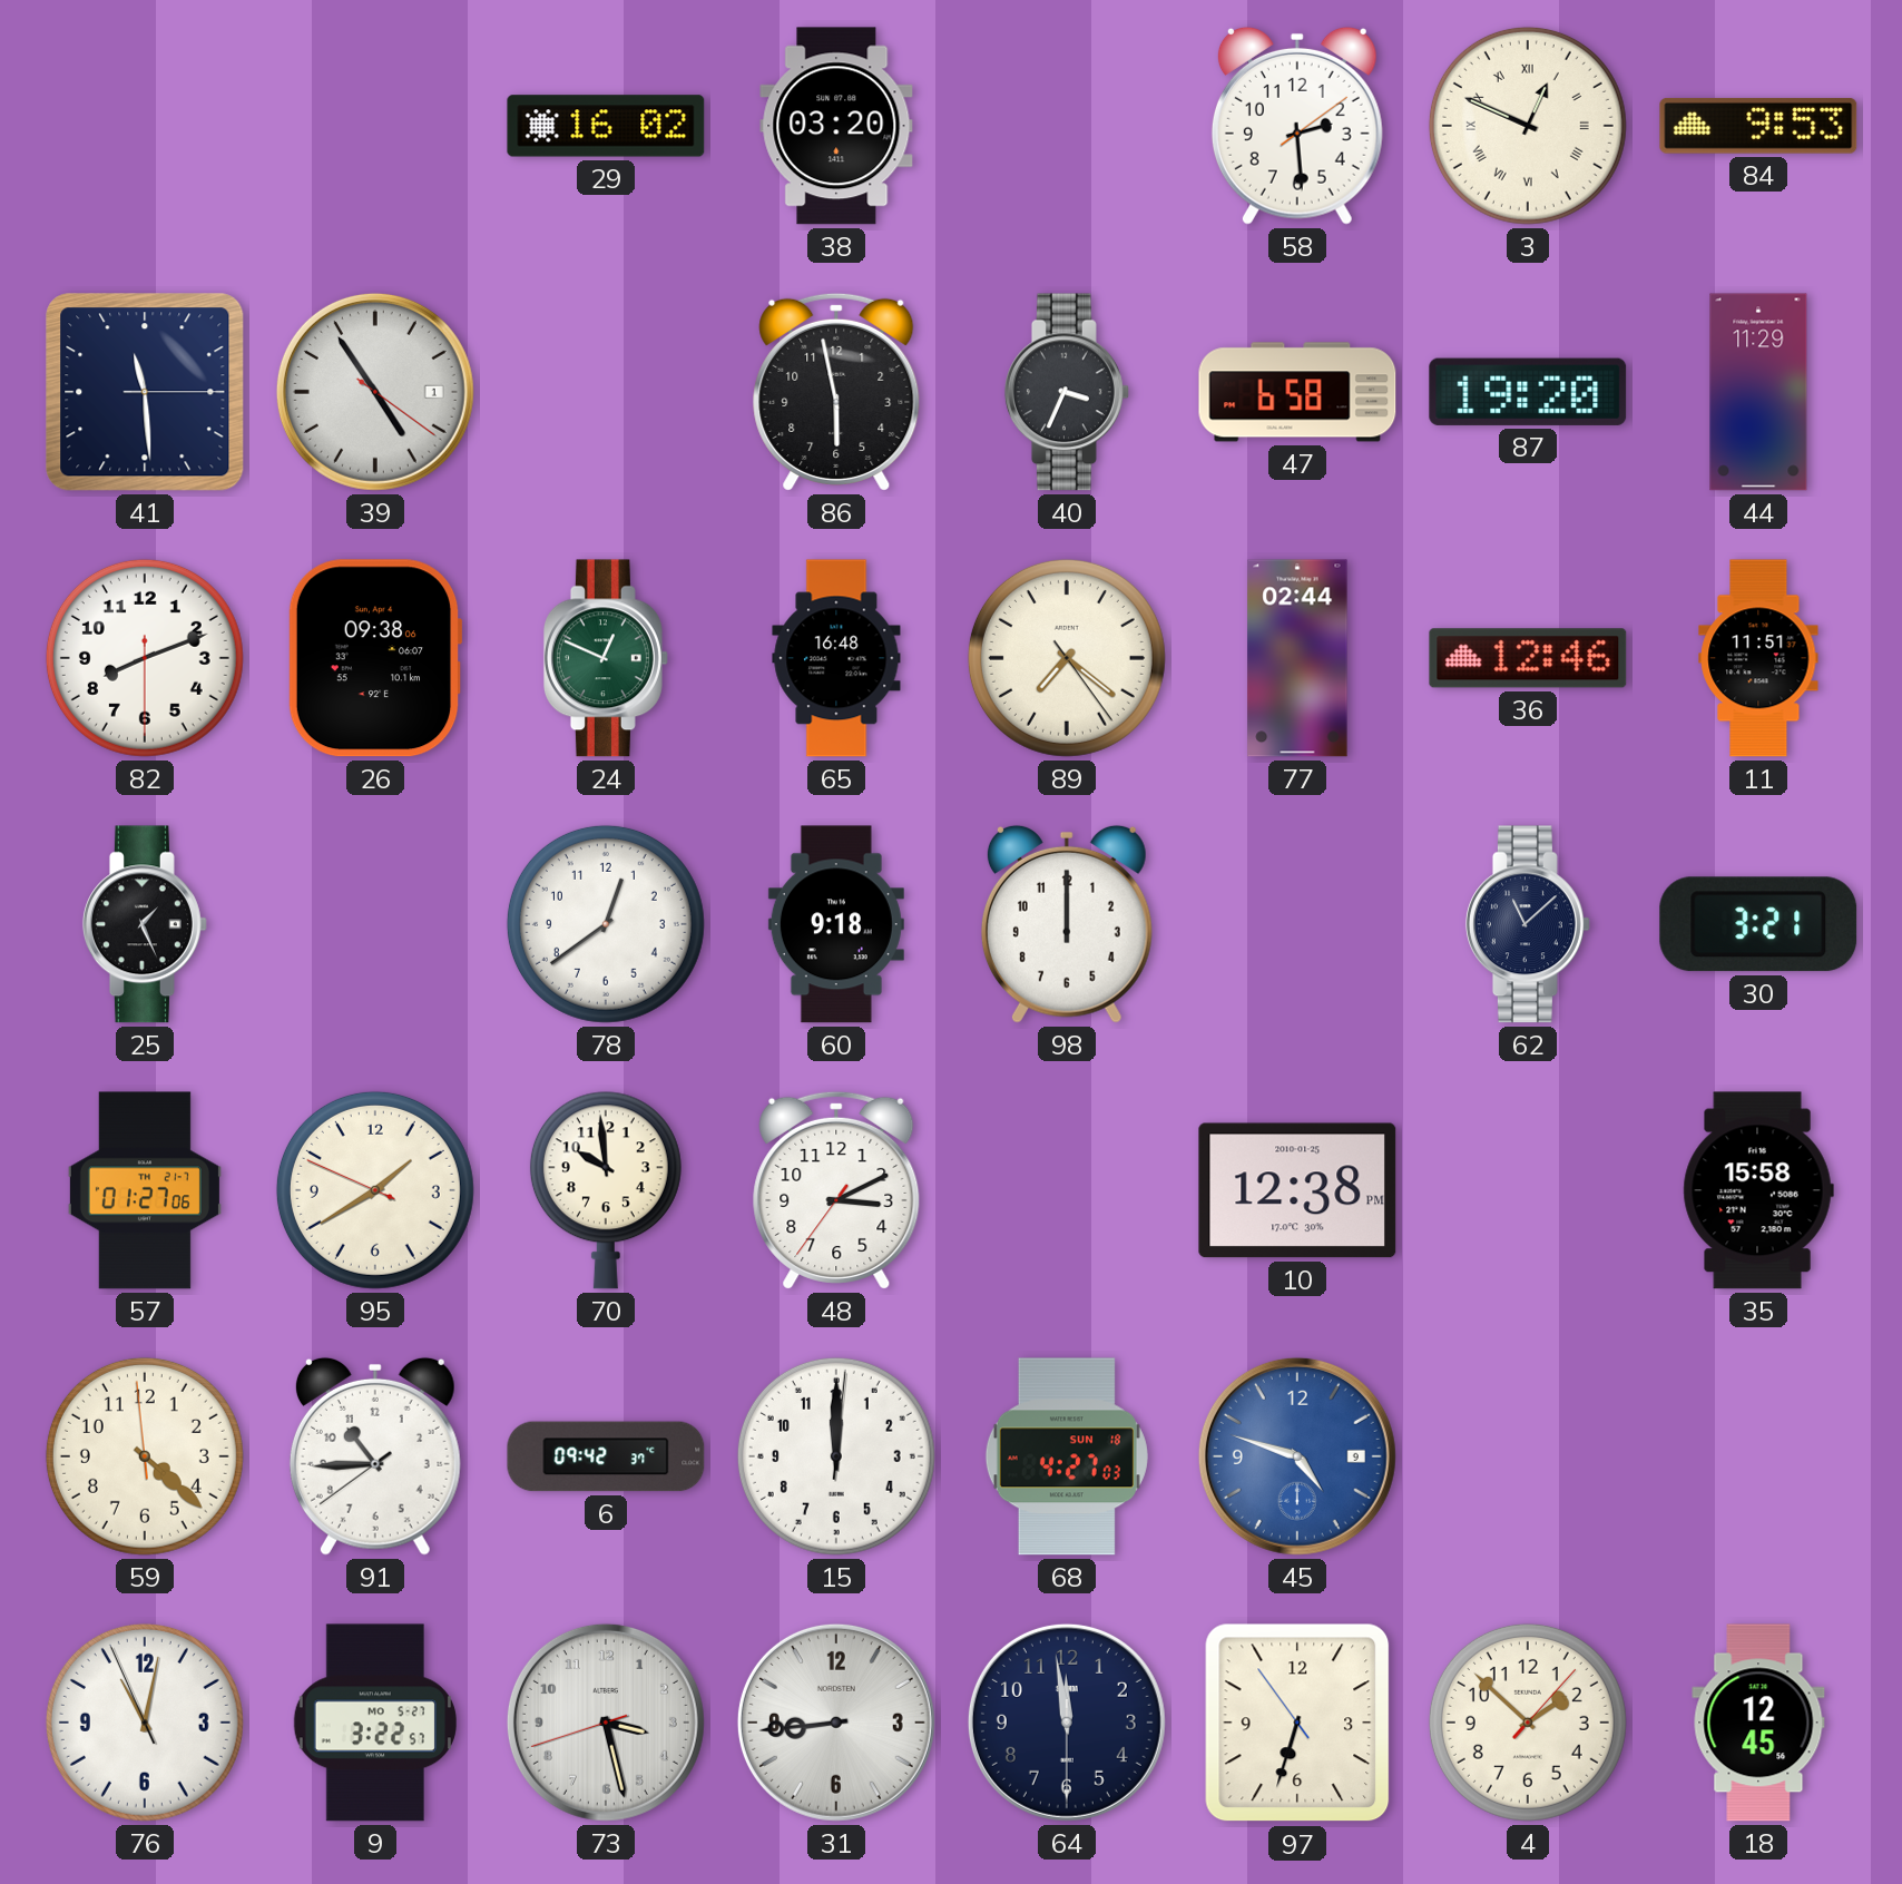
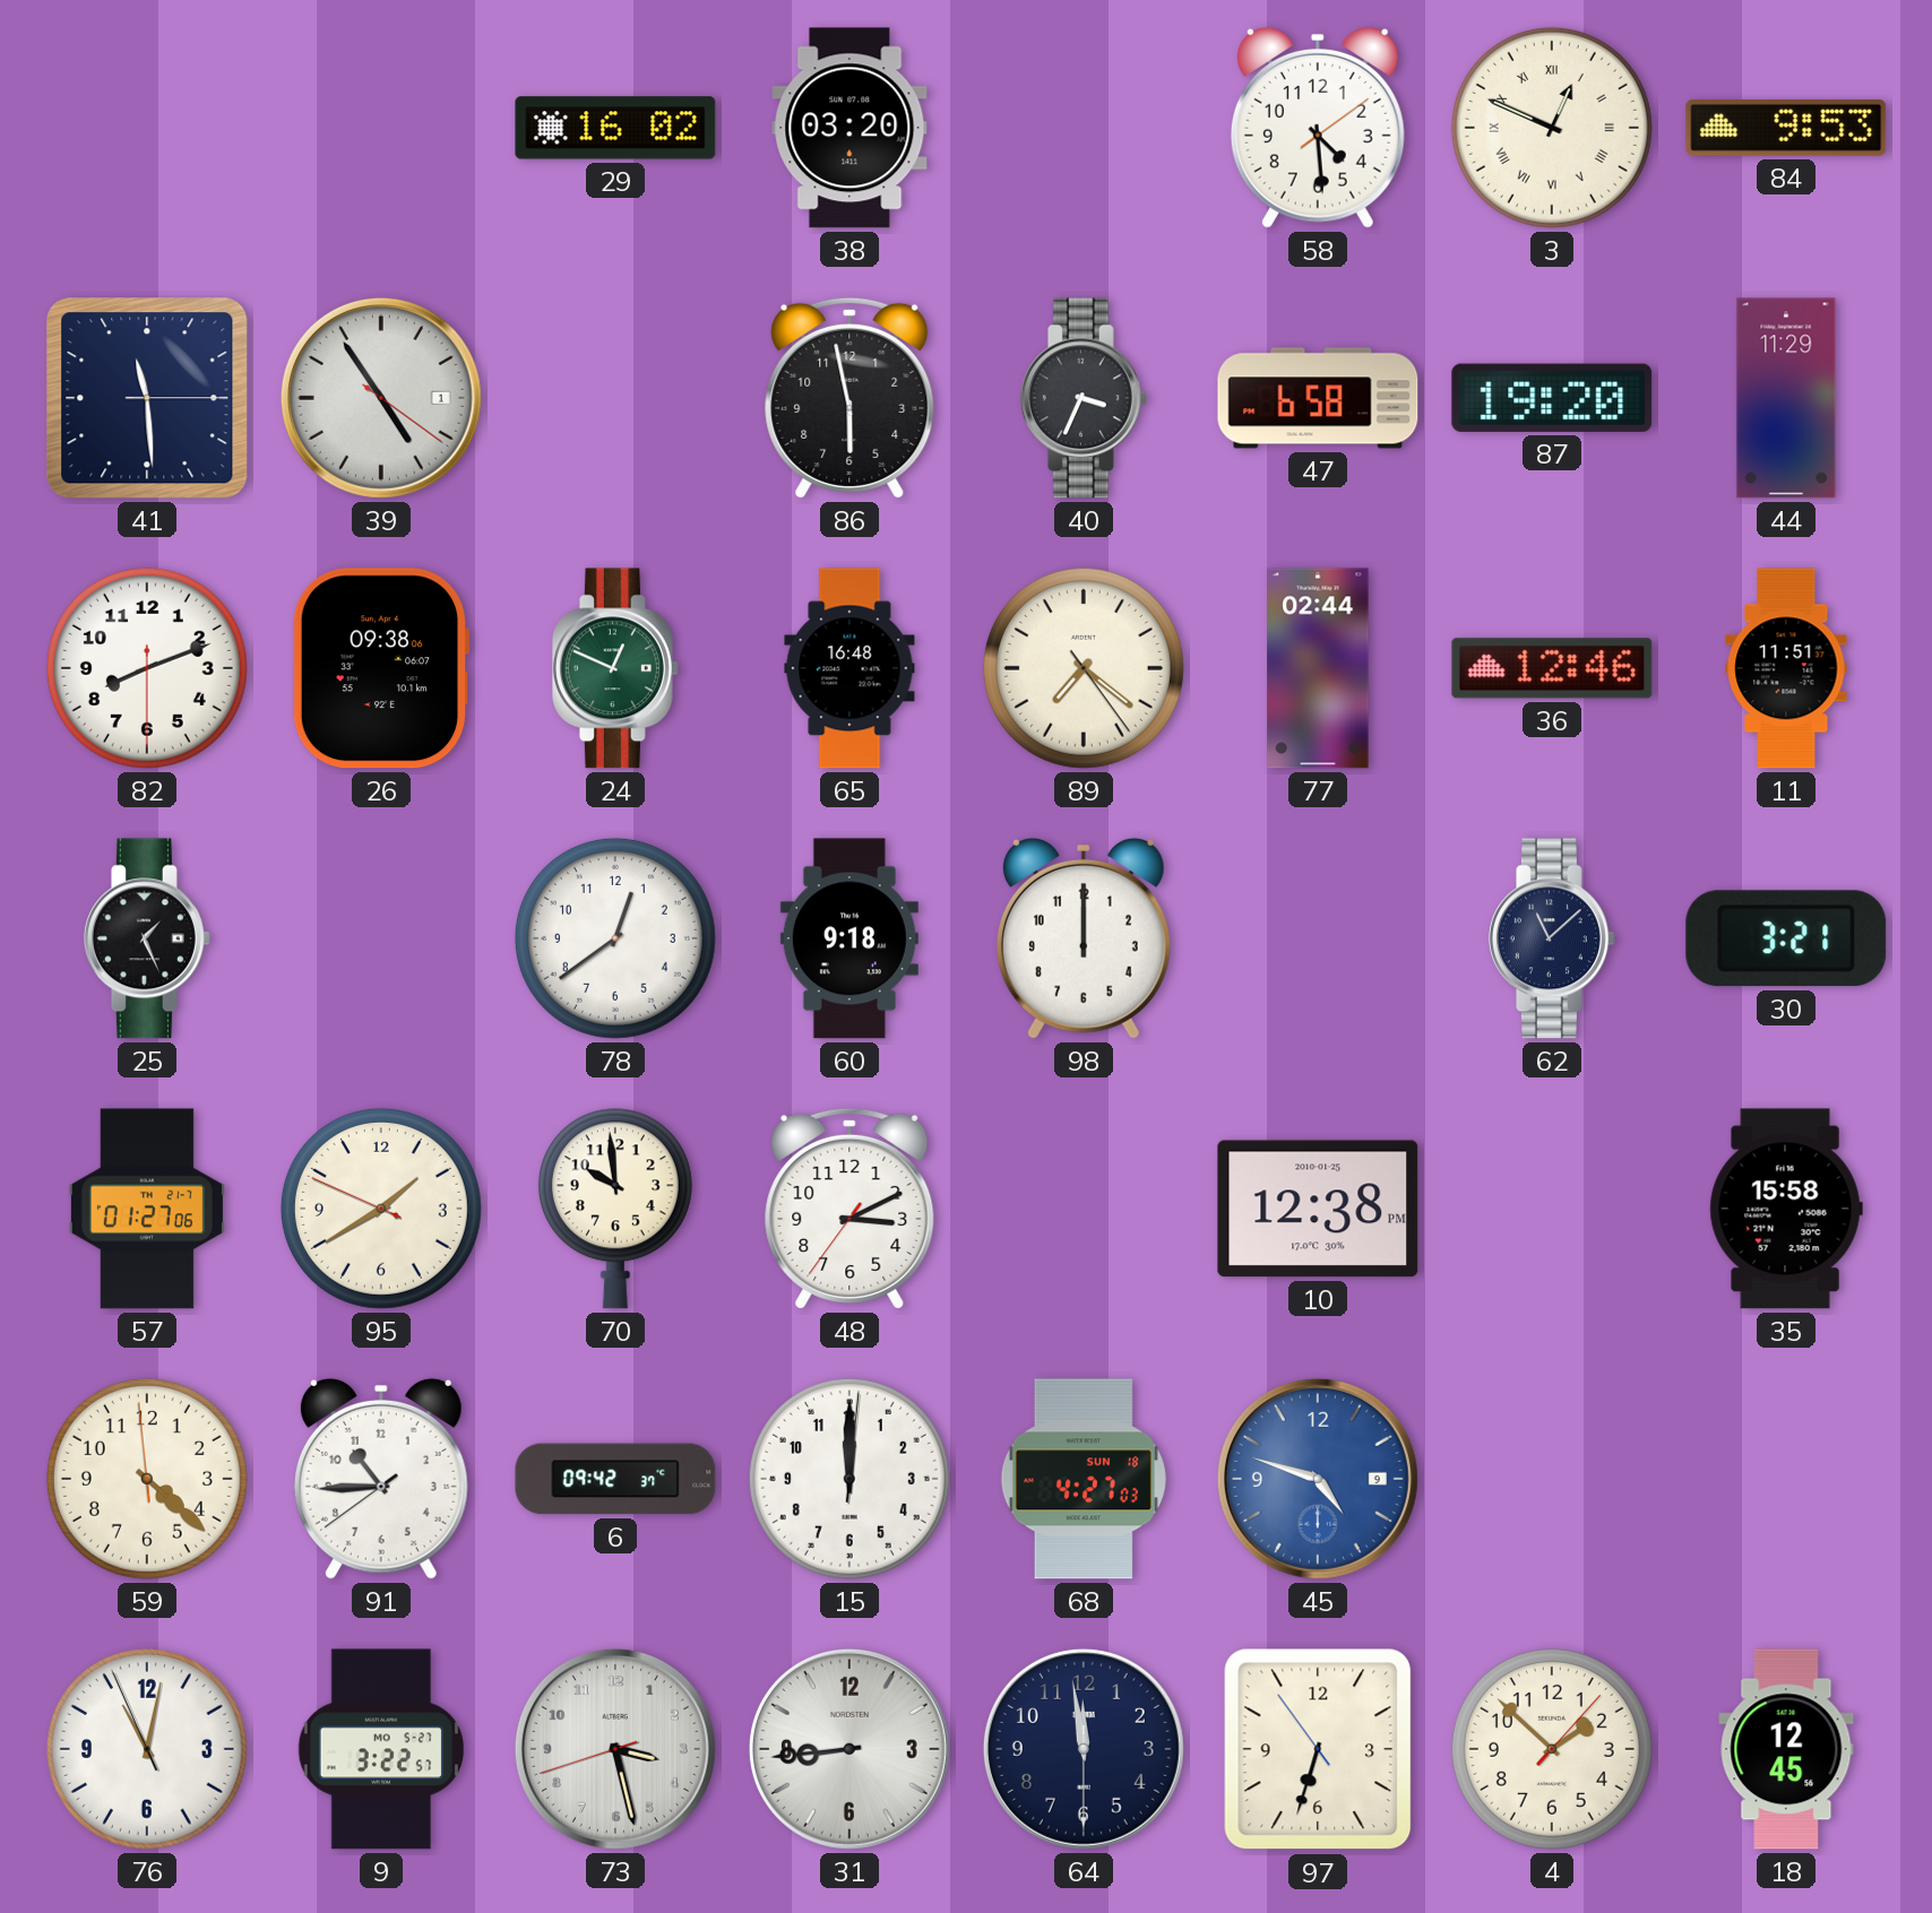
58: 2:29 -> 4:29
